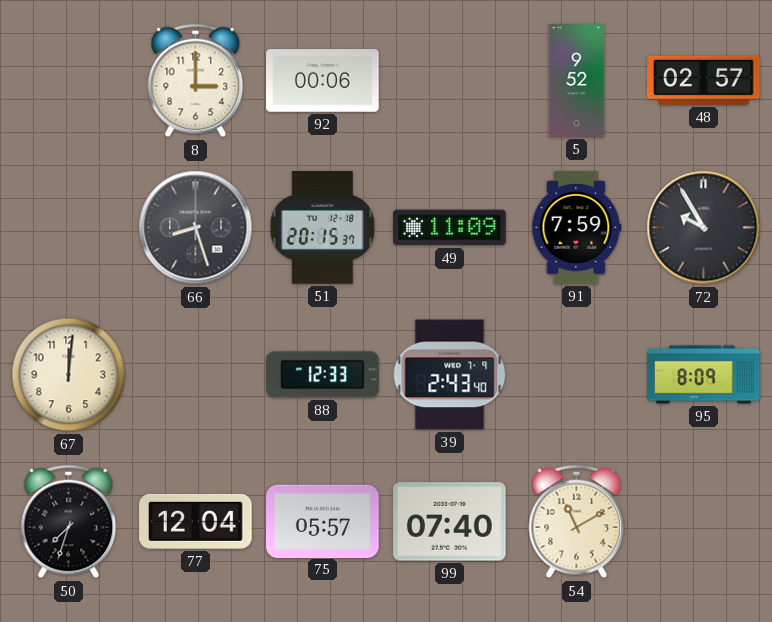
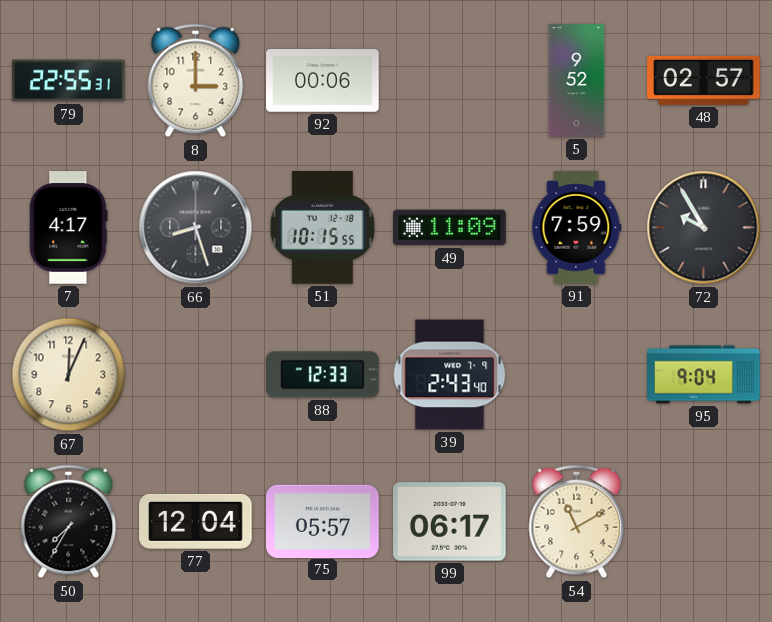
79: none -> 22:55
7: none -> 4:17
51: 20:15 -> 10:15
67: 12:01 -> 12:04
95: 8:09 -> 9:04
50: 7:33 -> 7:35
99: 07:40 -> 06:17
